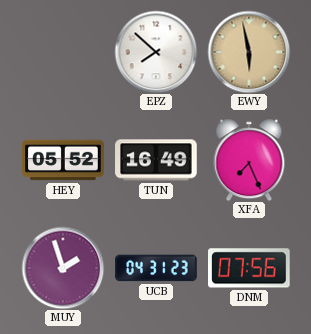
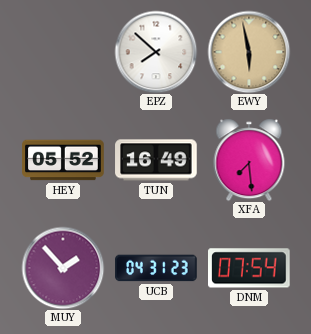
XFA: 7:26 -> 7:29
MUY: 1:57 -> 1:53
DNM: 07:56 -> 07:54
